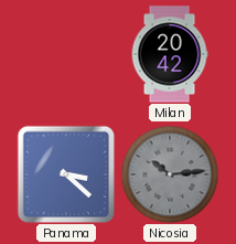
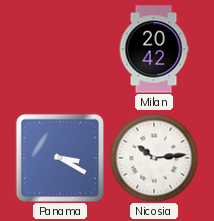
Panama: 3:22 -> 3:20
Nicosia dial: grey -> white
